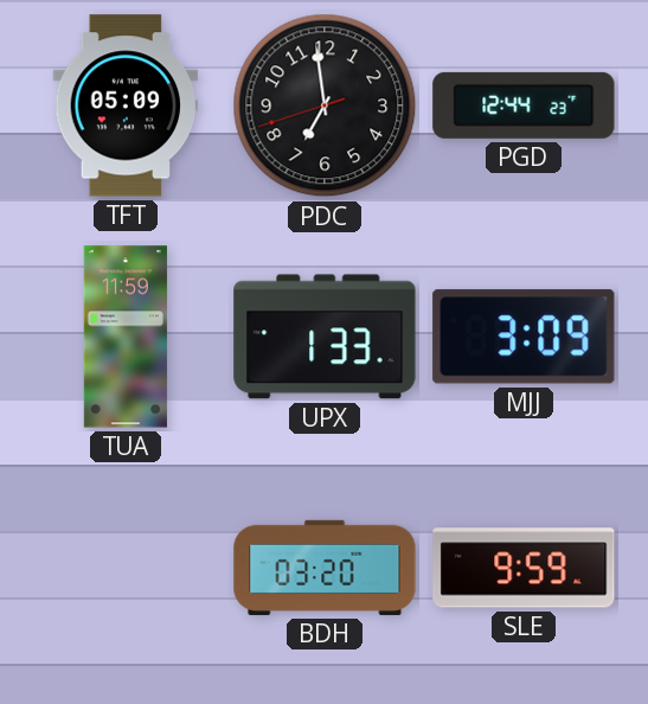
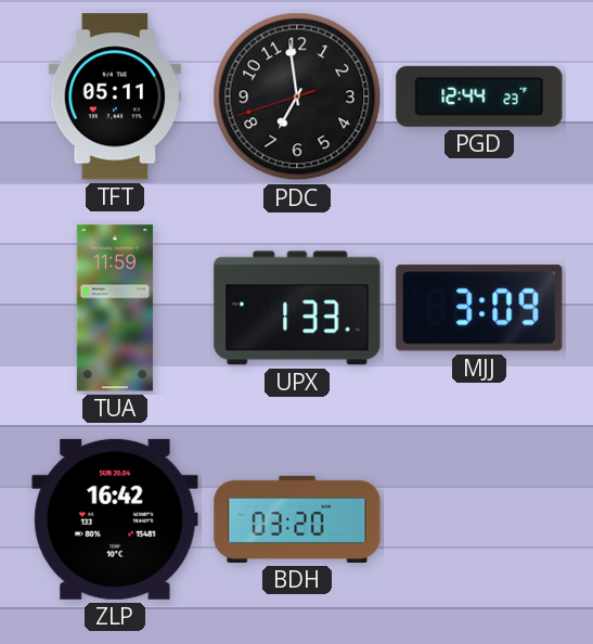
TFT: 05:09 -> 05:11
ZLP: none -> 16:42
SLE: 9:59 -> none
